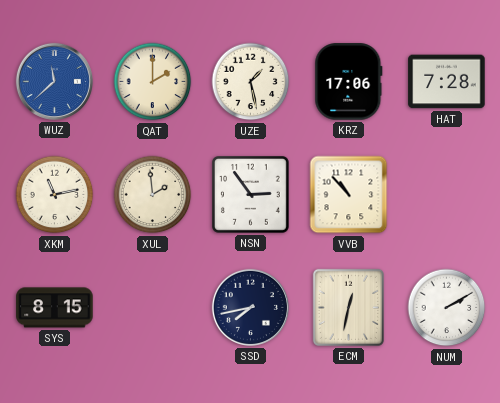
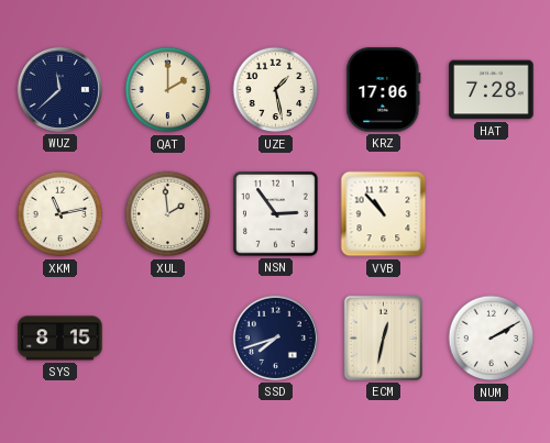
WUZ dial: blue -> navy
SSD: 7:43 -> 7:42
